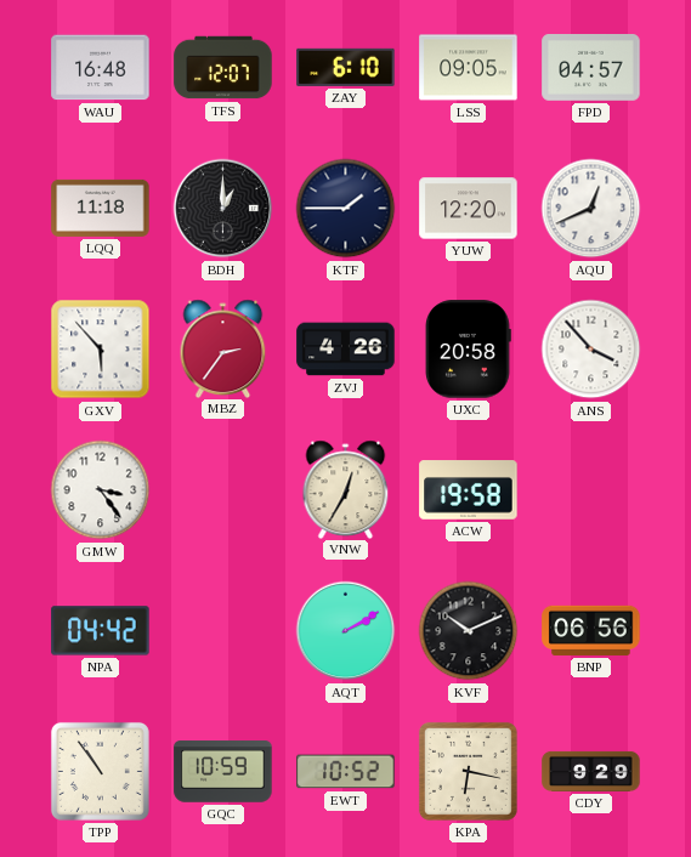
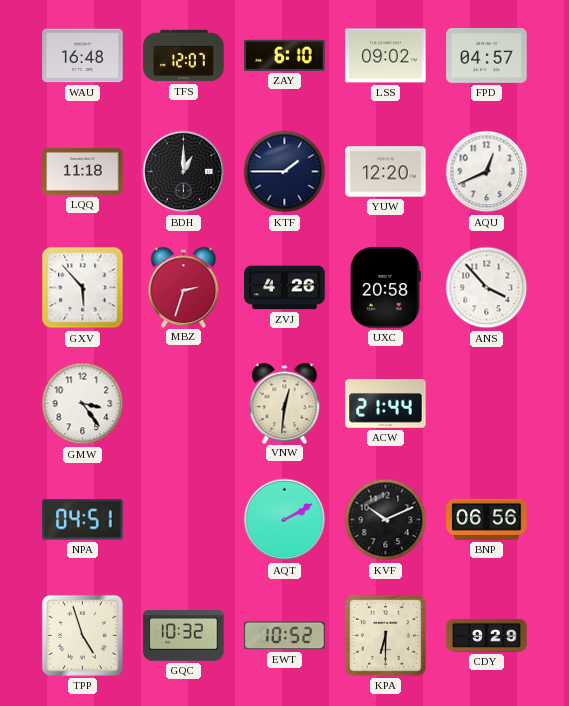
LSS: 09:05 -> 09:02
MBZ: 2:36 -> 2:33
VNW: 12:35 -> 12:31
ACW: 19:58 -> 21:44
NPA: 04:42 -> 04:51
TPP: 10:54 -> 4:57
GQC: 10:59 -> 10:32
KPA: 6:17 -> 6:30
